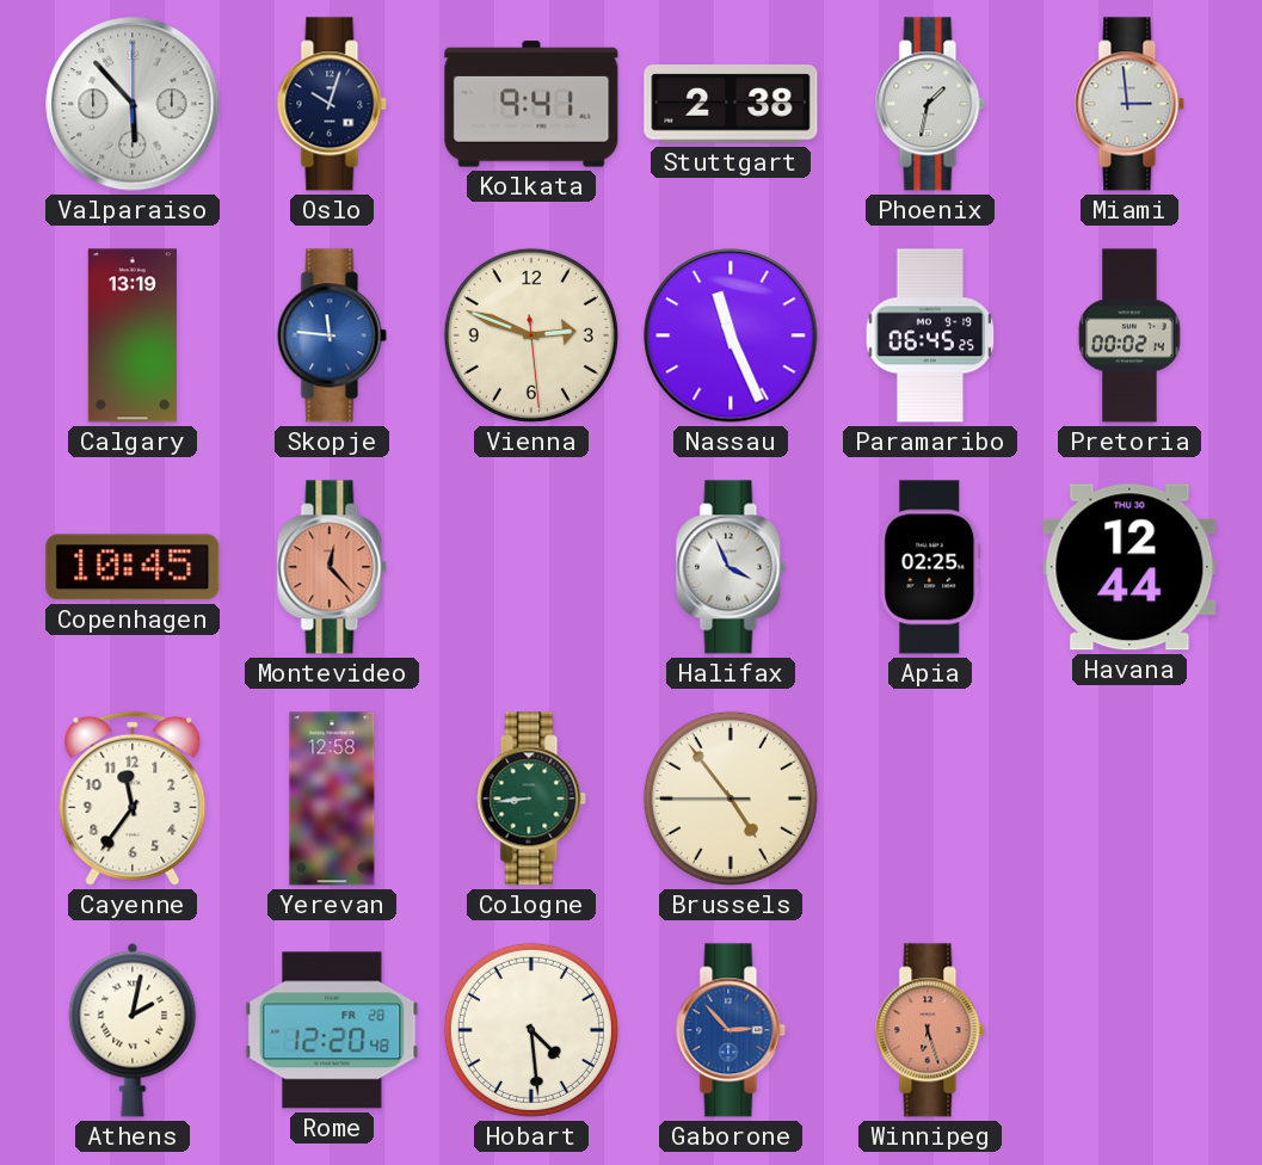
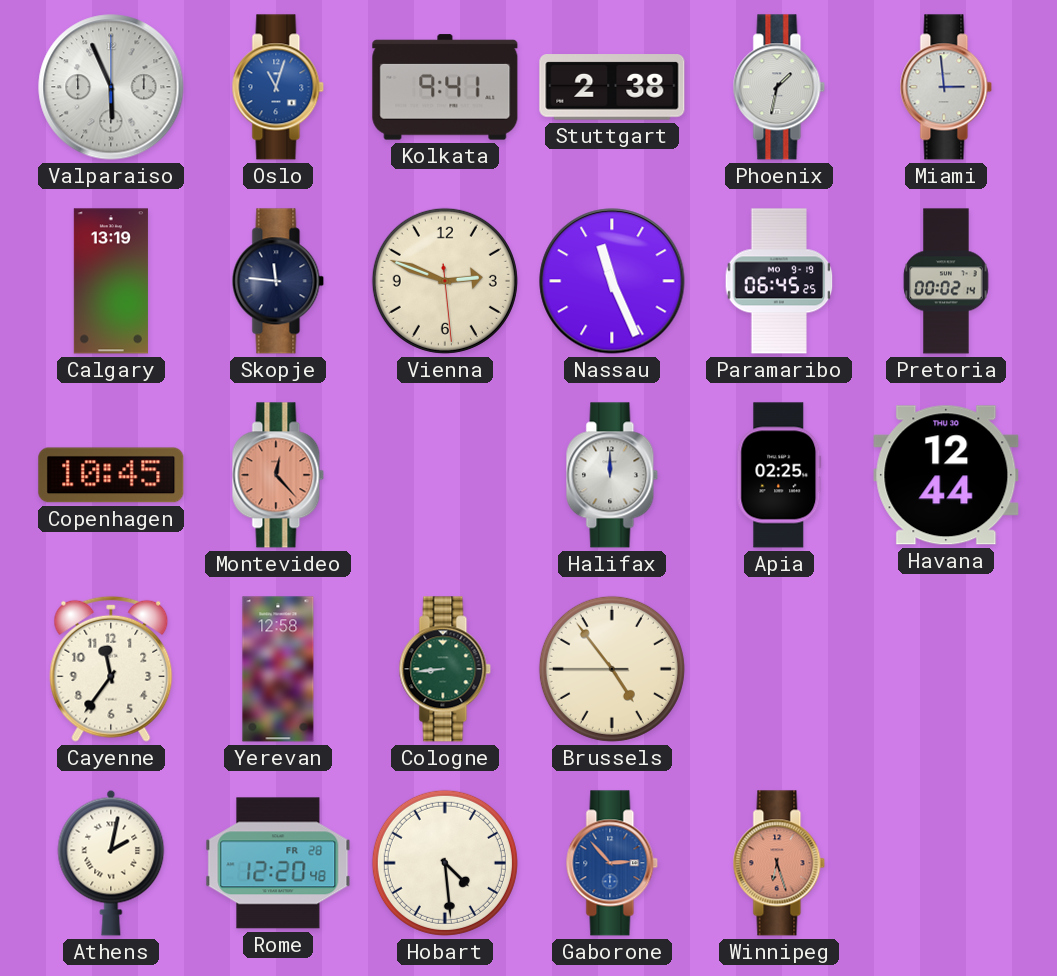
Valparaiso: 5:53 -> 5:56
Oslo: 10:03 -> 11:03
Oslo dial: navy -> blue
Skopje dial: blue -> navy
Halifax: 3:56 -> 12:00
